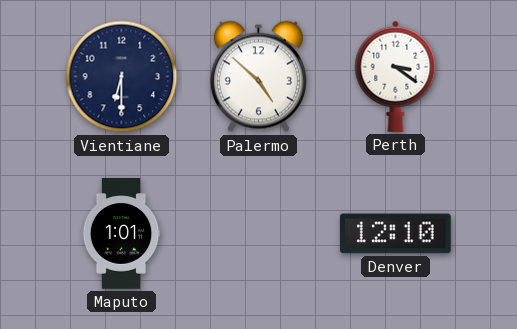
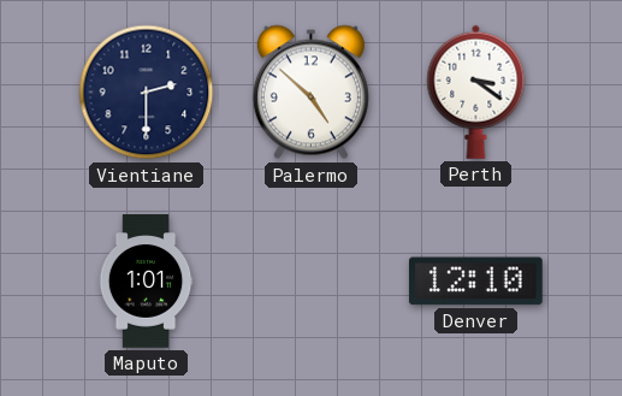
Vientiane: 6:30 -> 2:30
